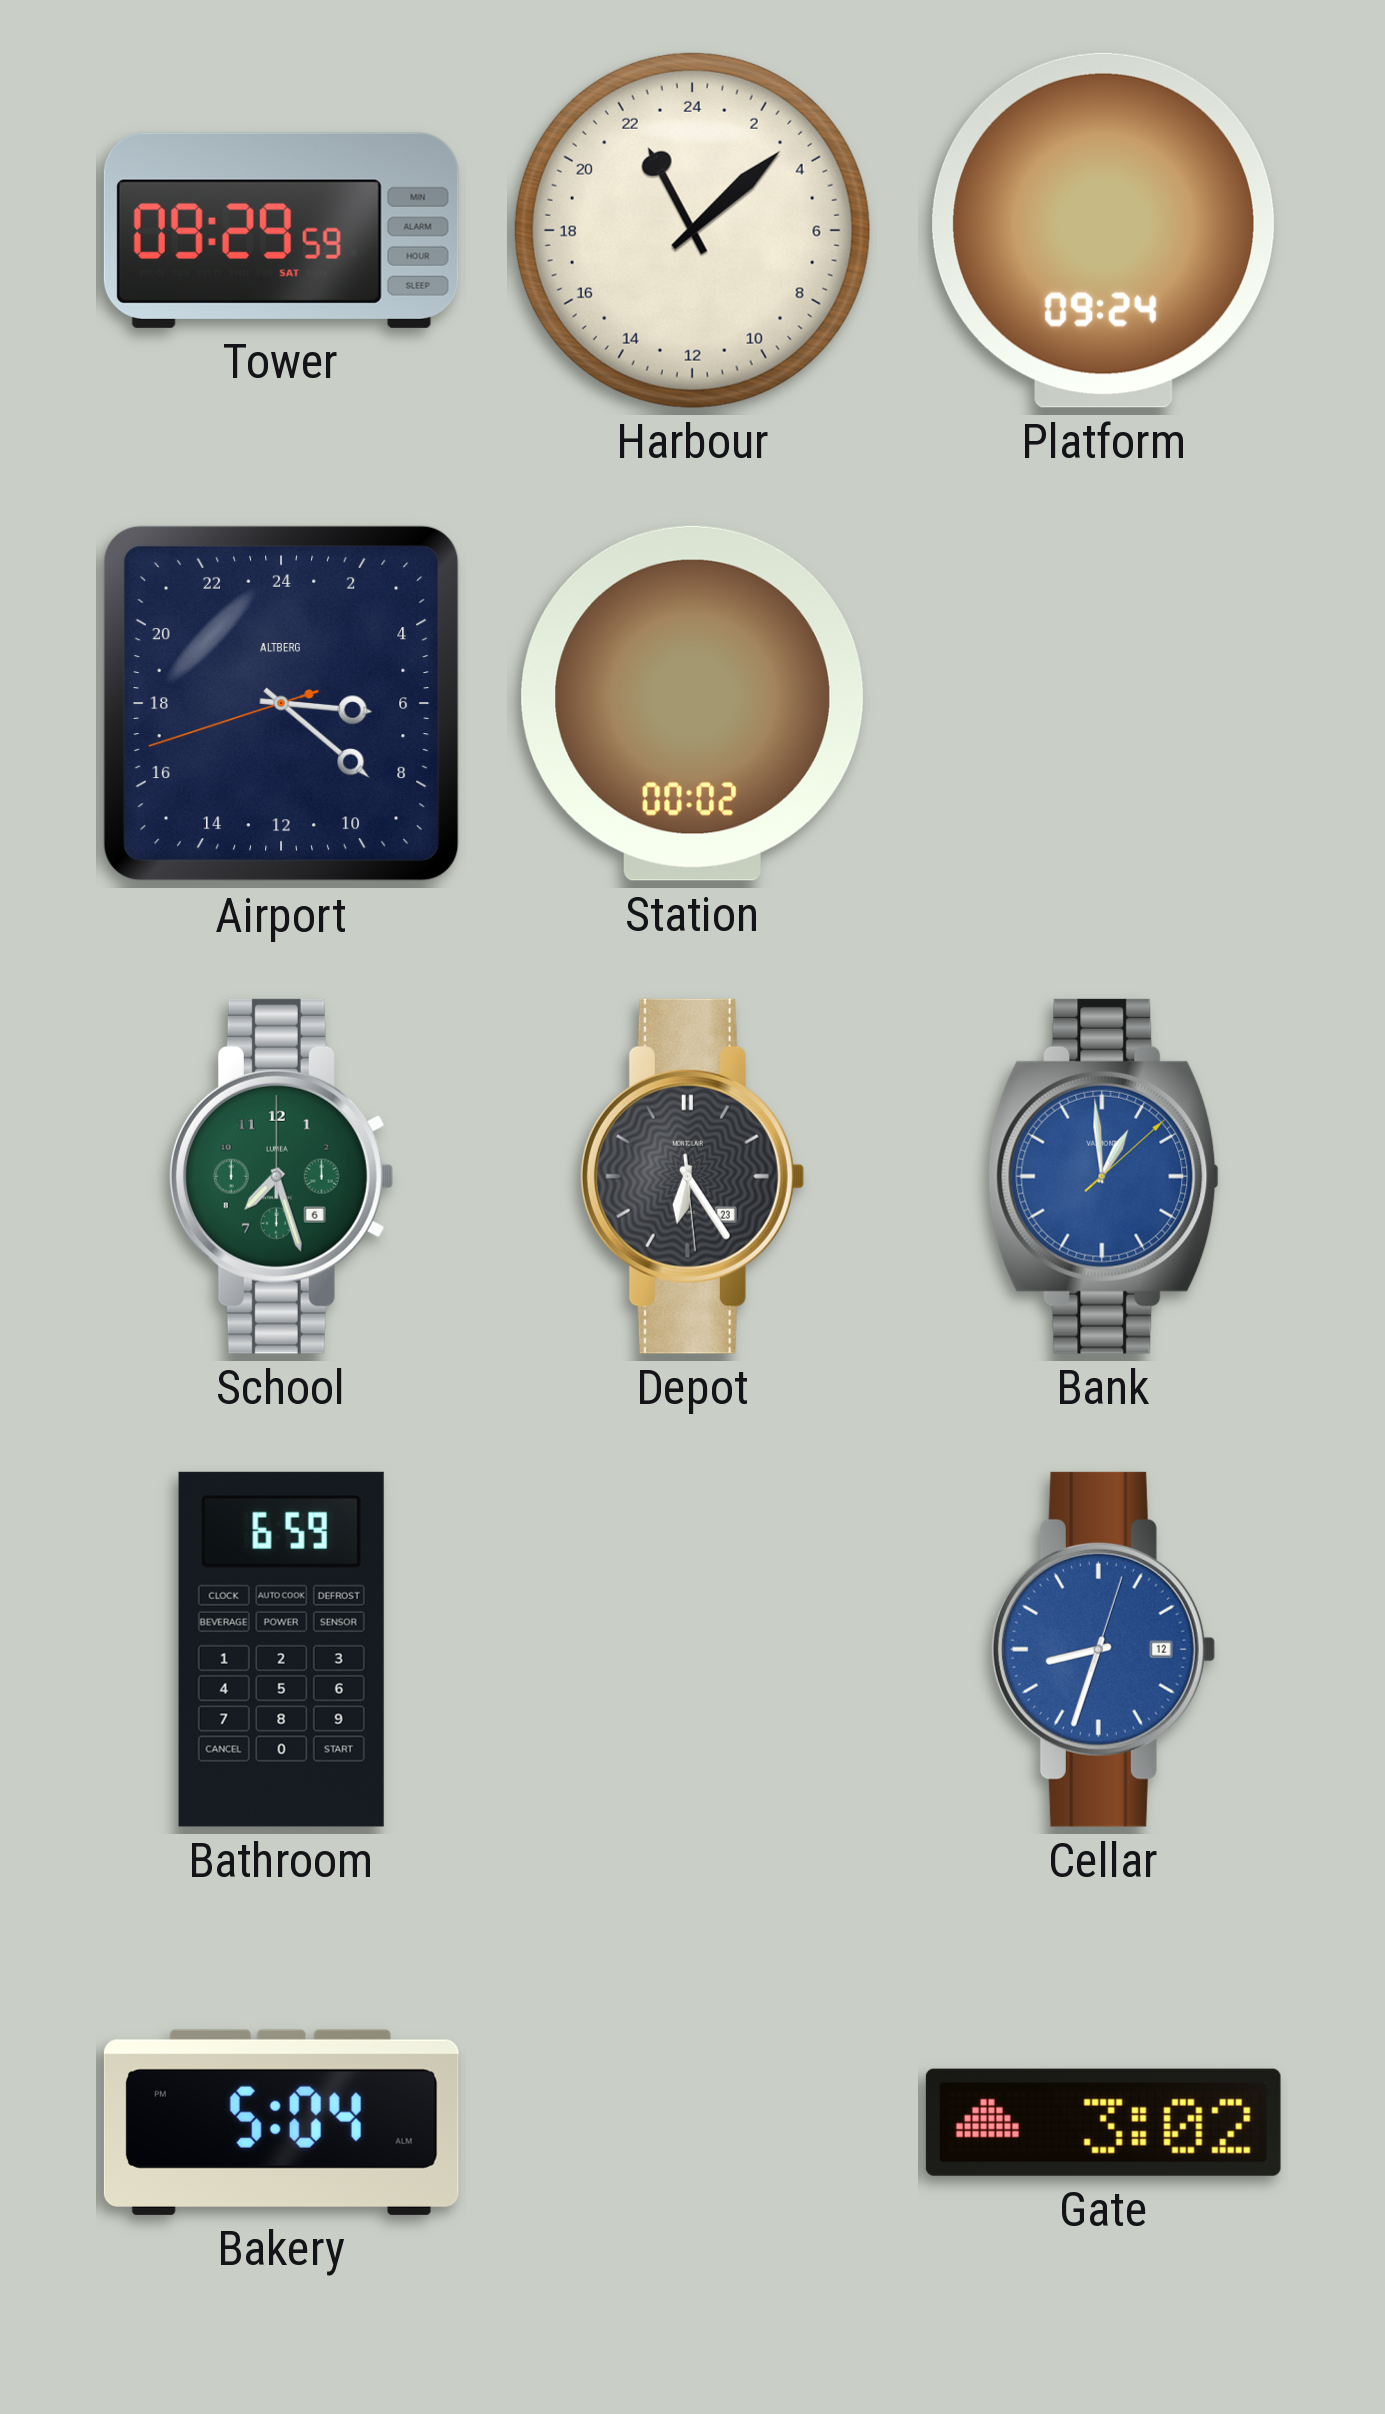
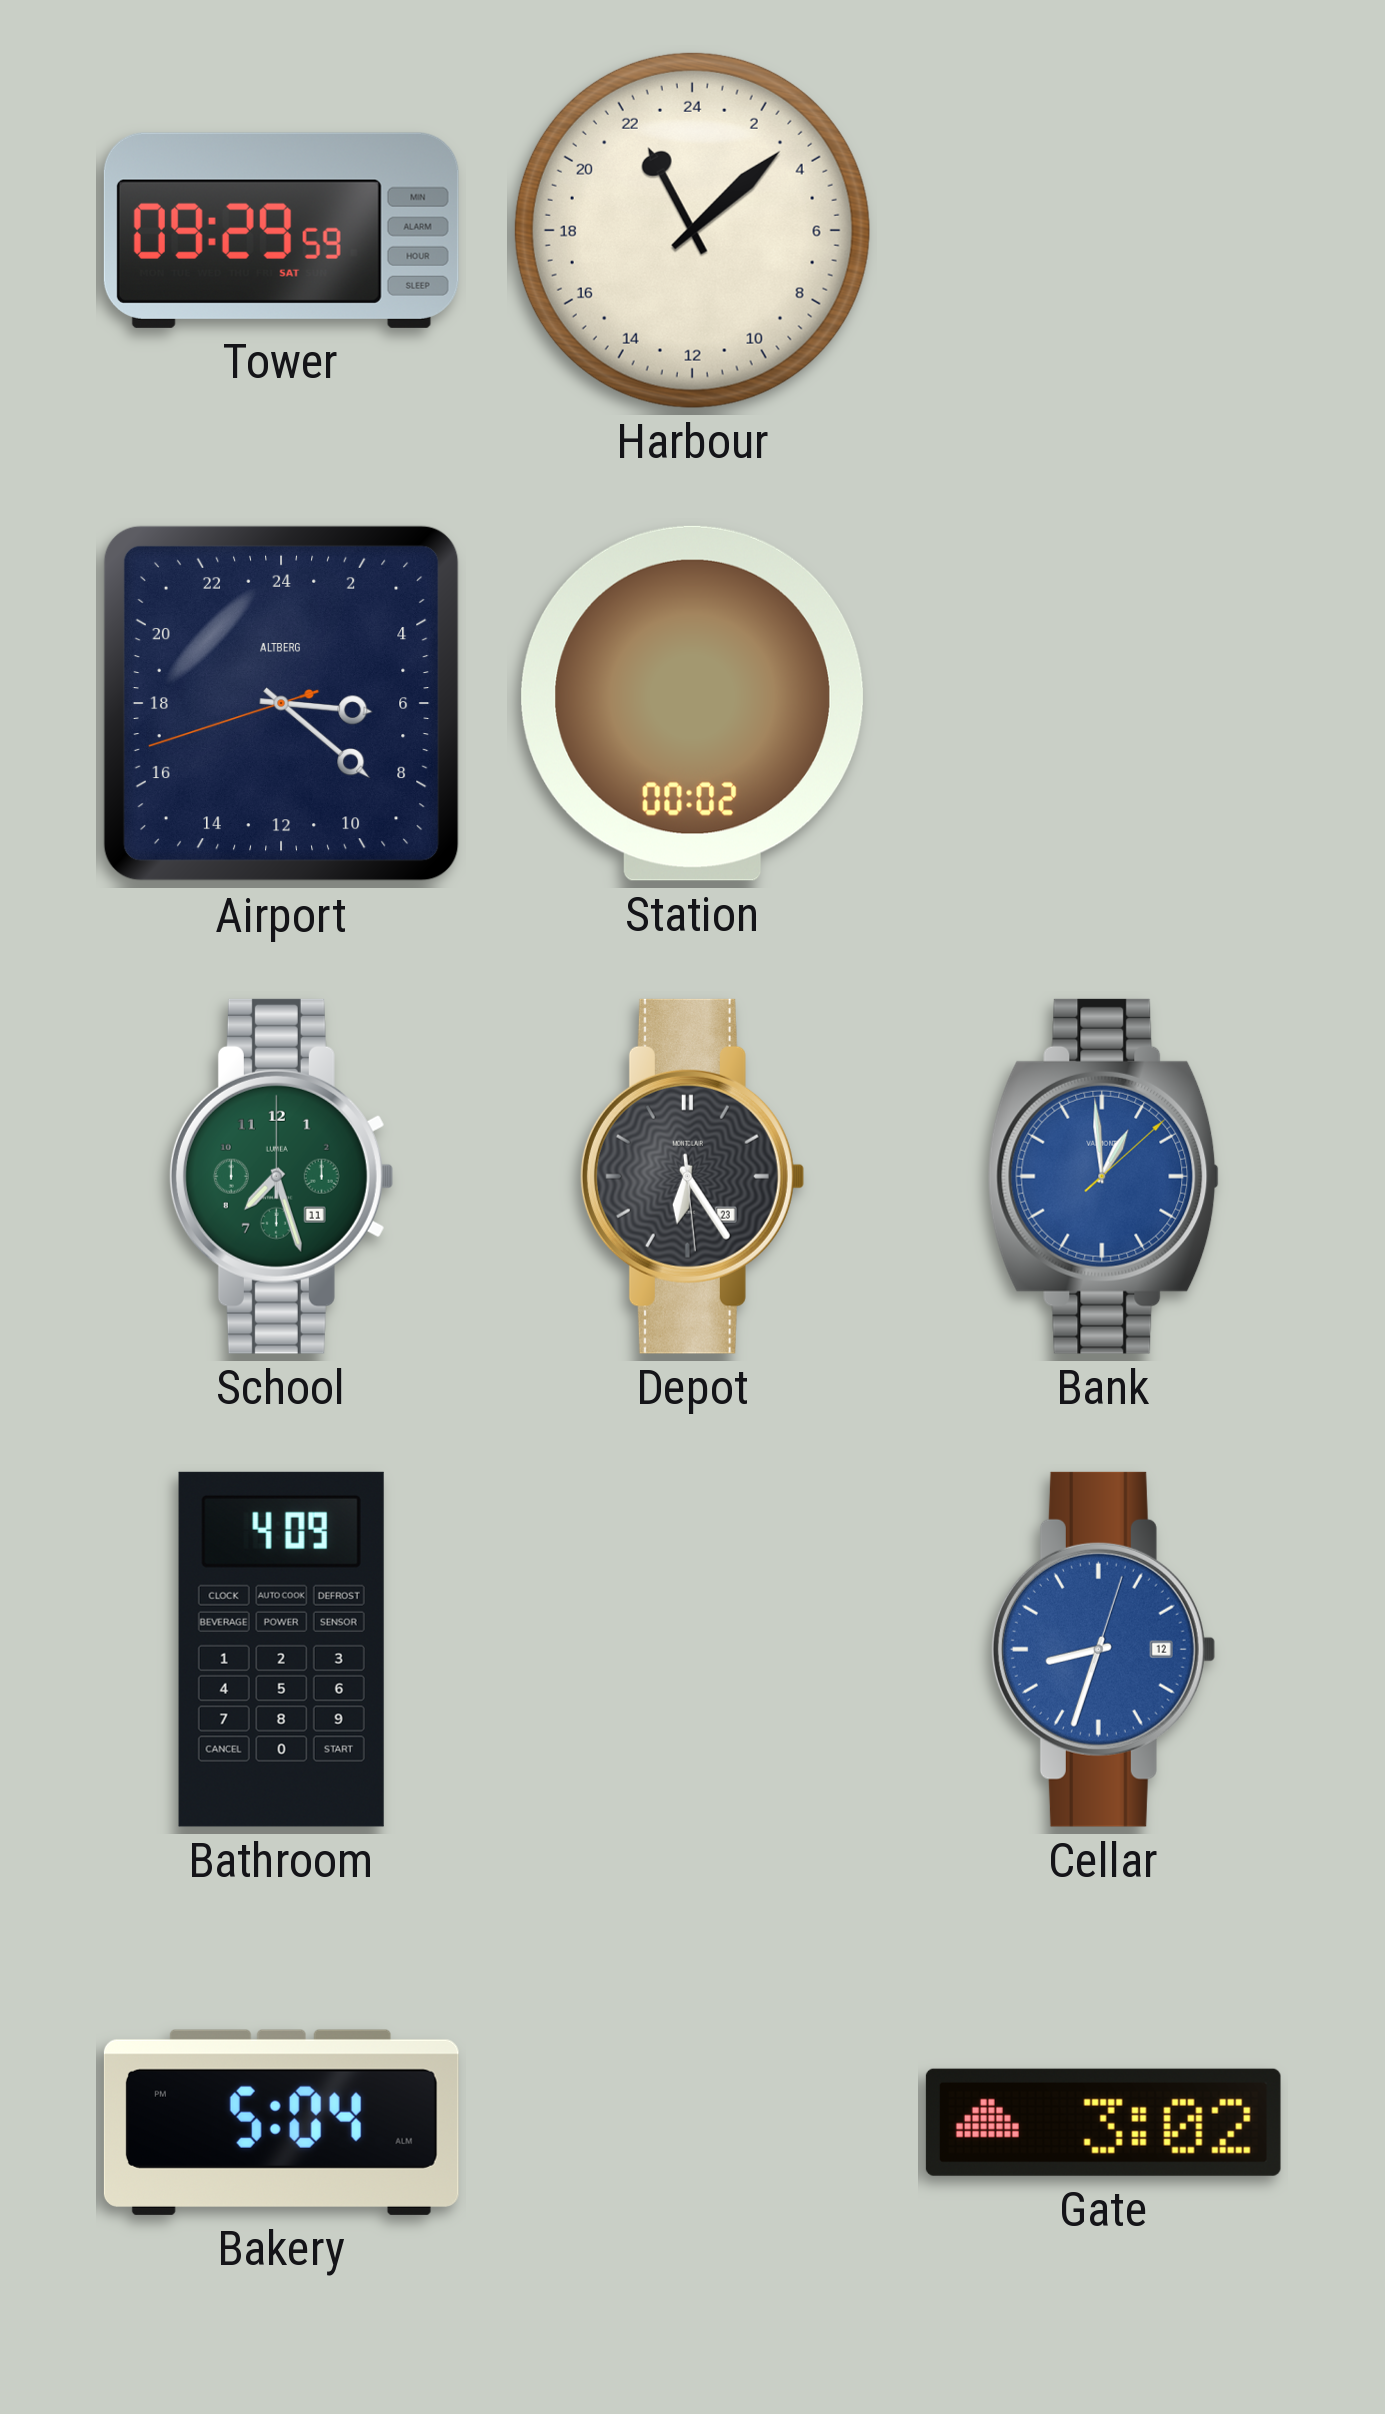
Platform: 09:24 -> none
School date: 6 -> 11
Bathroom: 6:59 -> 4:09
